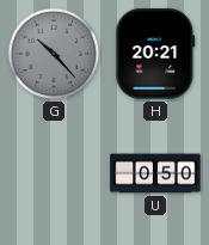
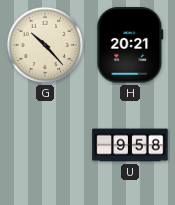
G dial: grey -> cream
U: 0:50 -> 9:58
